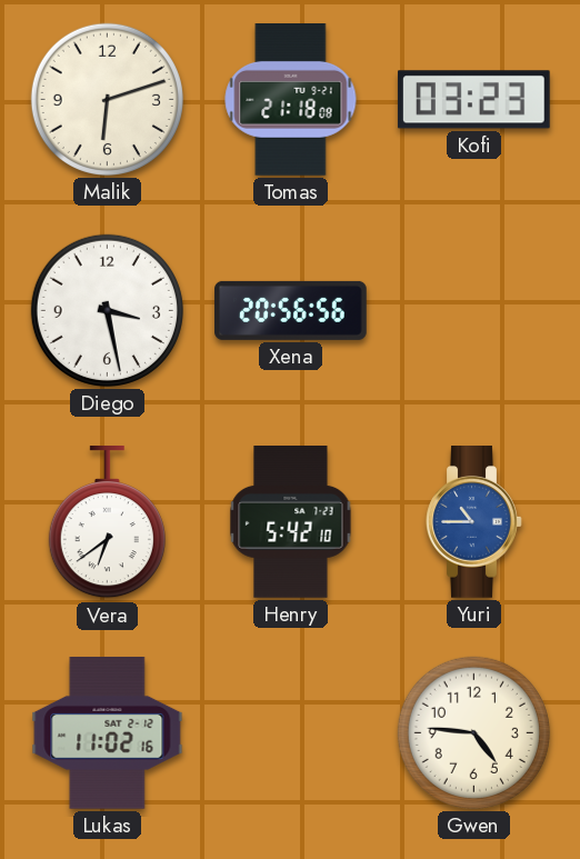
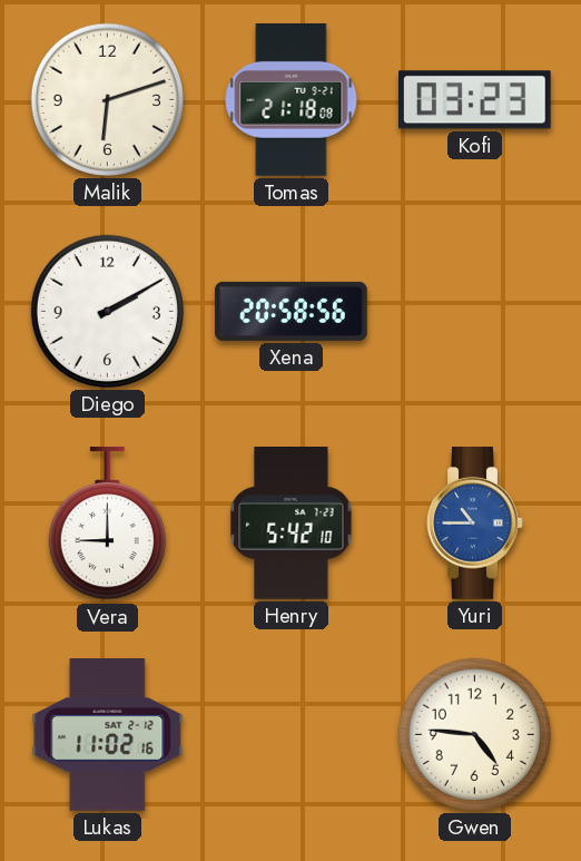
Diego: 3:28 -> 2:10
Xena: 20:56 -> 20:58
Vera: 6:39 -> 9:00
